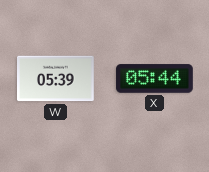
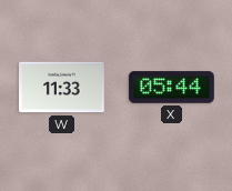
W: 05:39 -> 11:33
